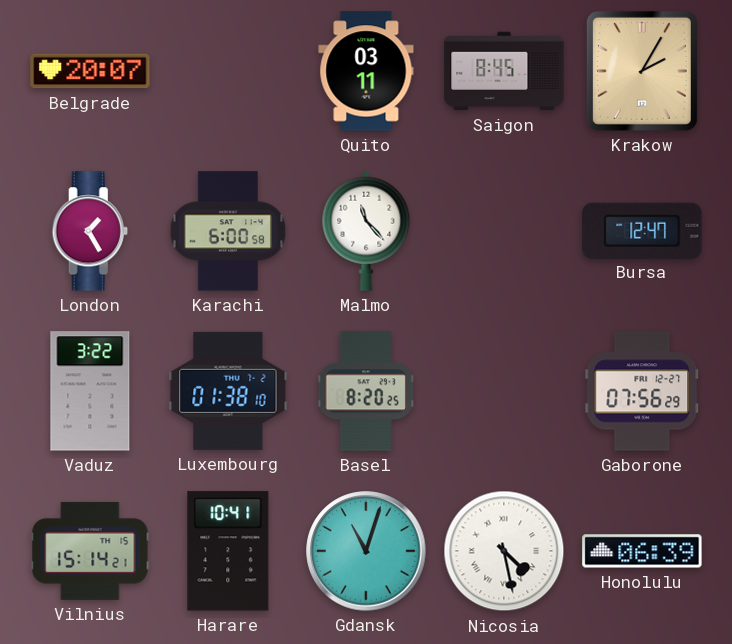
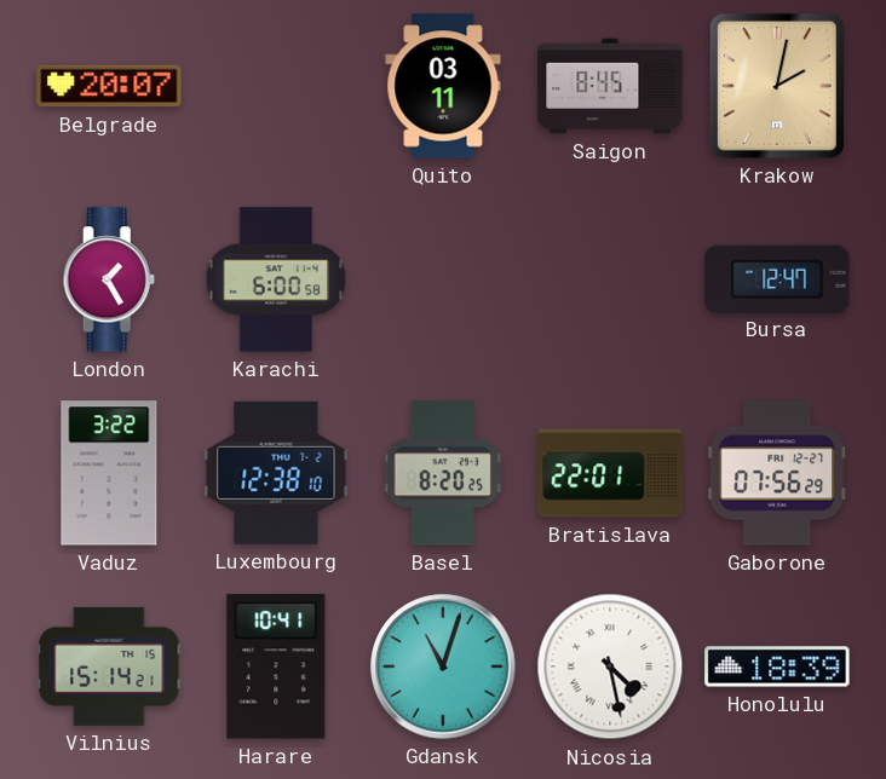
Krakow: 2:05 -> 2:02
Malmo: 11:23 -> none
Luxembourg: 01:38 -> 12:38
Bratislava: none -> 22:01
Honolulu: 06:39 -> 18:39
